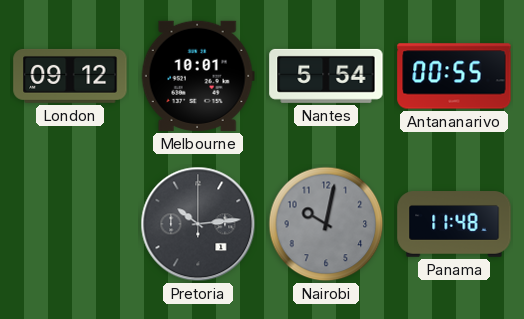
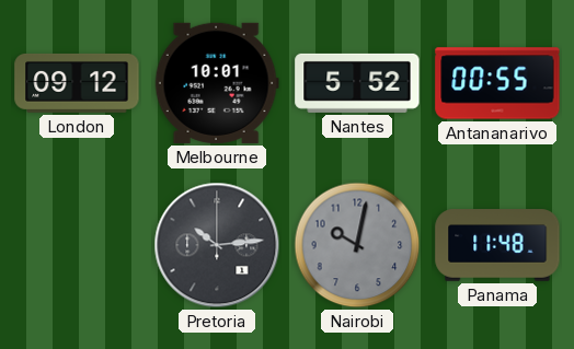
Nantes: 5:54 -> 5:52
